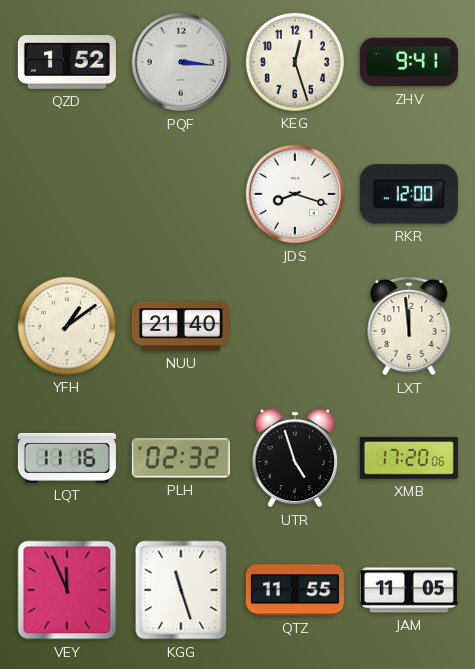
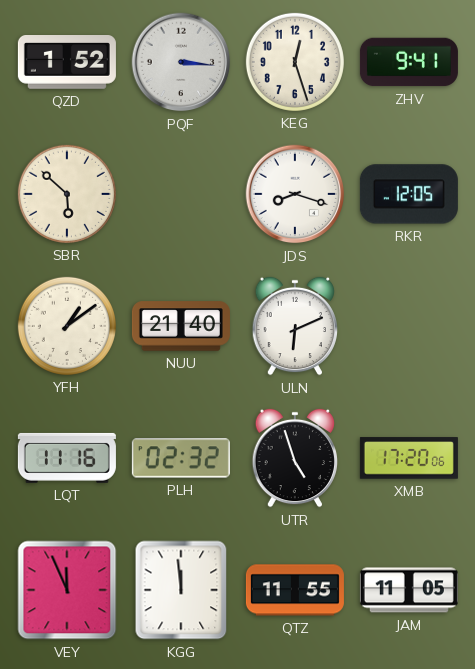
SBR: none -> 5:52
RKR: 12:00 -> 12:05
ULN: none -> 6:11
LXT: 11:59 -> none
KGG: 11:27 -> 11:59
